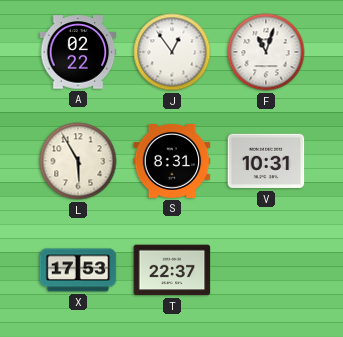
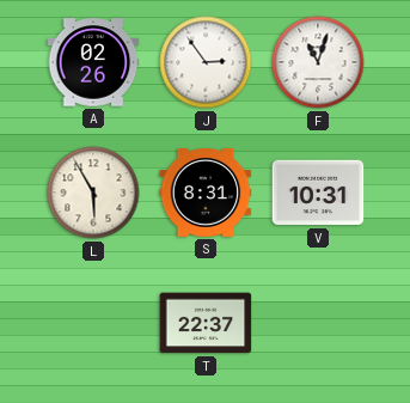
A: 02:22 -> 02:26
J: 12:54 -> 2:54
X: 17:53 -> none
